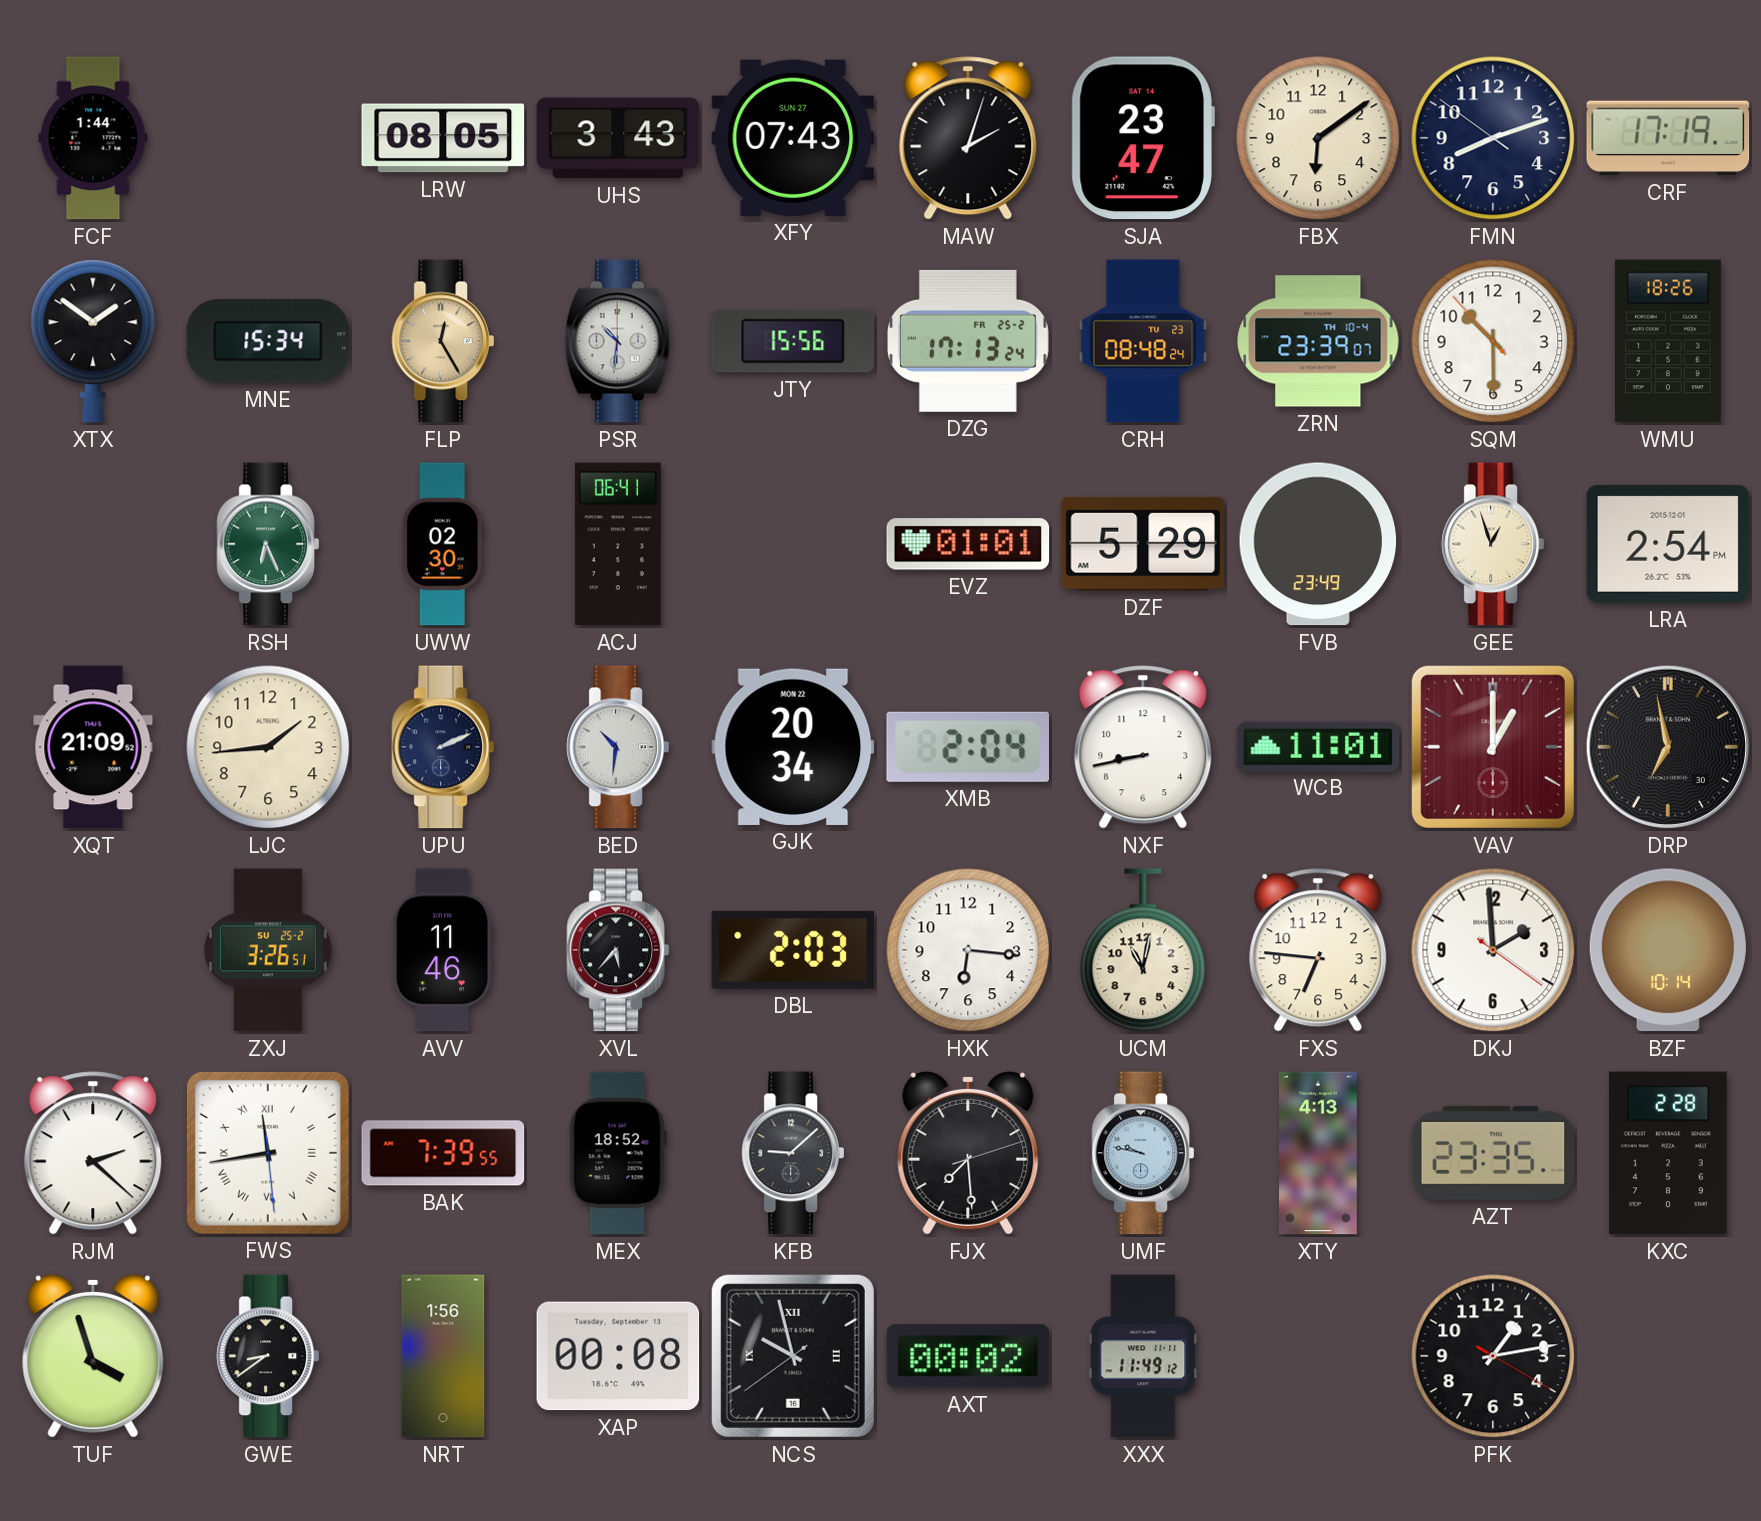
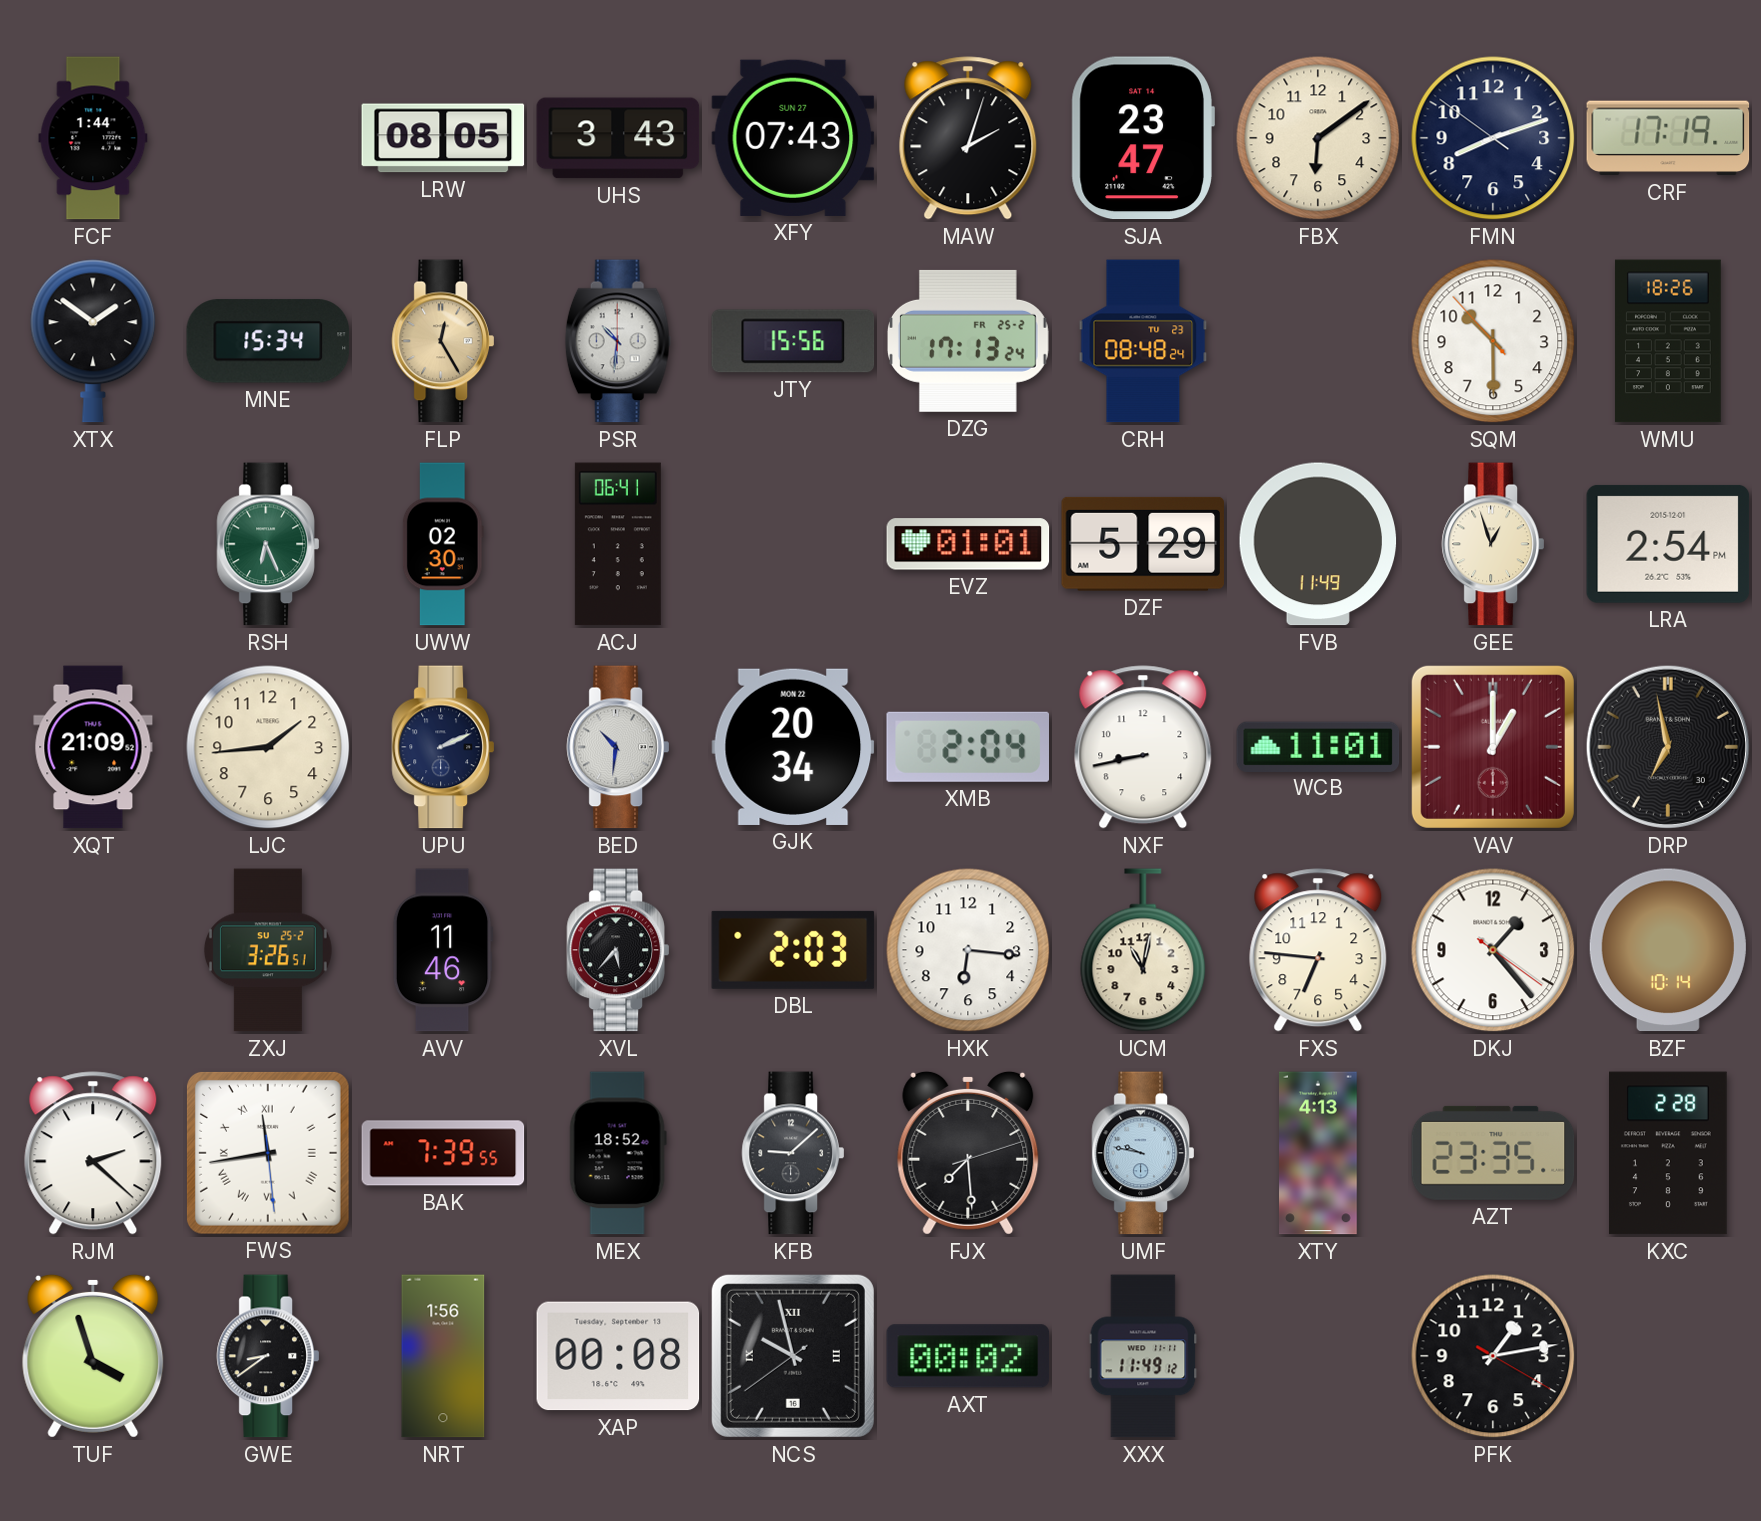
ZRN: 23:39 -> none
FVB: 23:49 -> 11:49
DKJ: 1:59 -> 1:23
